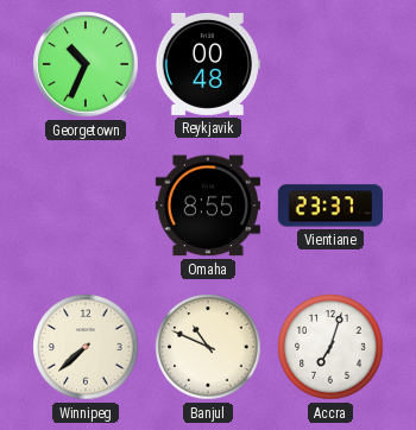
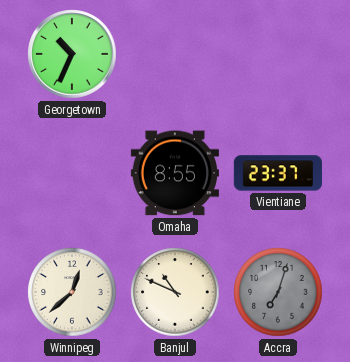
Reykjavik: 00:48 -> none
Winnipeg: 7:38 -> 12:38
Accra dial: white -> grey
